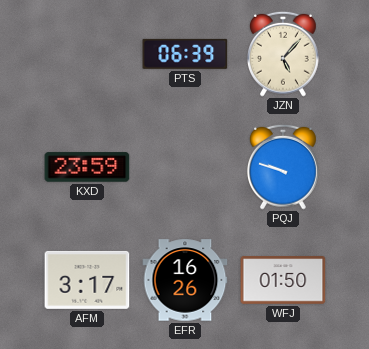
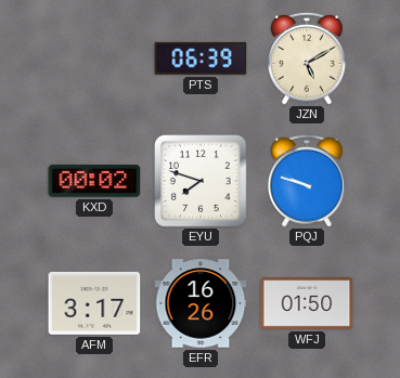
JZN: 5:07 -> 5:10
KXD: 23:59 -> 00:02
EYU: none -> 7:48
